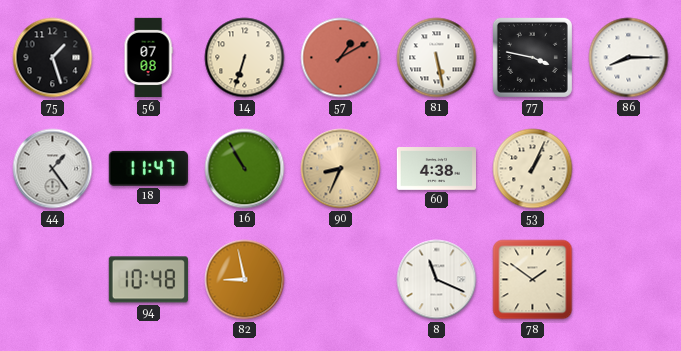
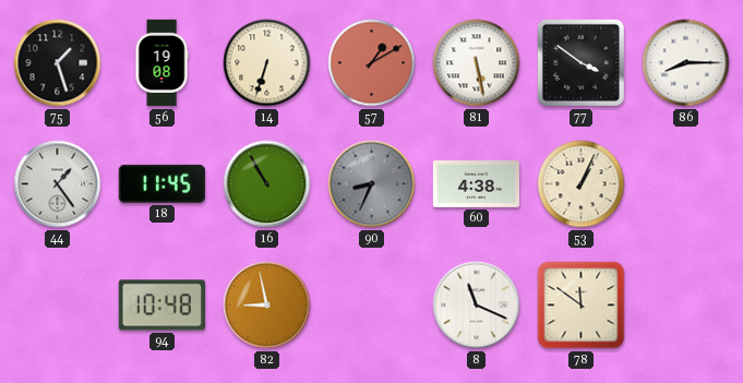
56: 07:08 -> 19:08
77: 3:47 -> 3:51
18: 11:47 -> 11:45
90 dial: champagne -> grey
78: 1:51 -> 11:51
